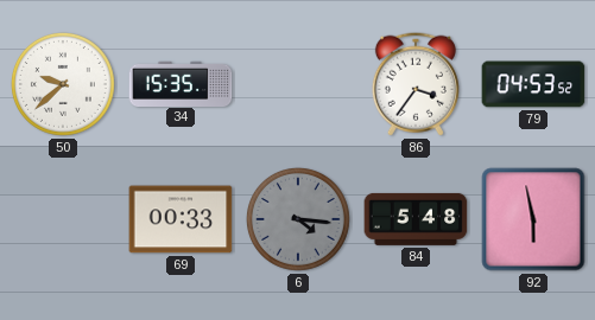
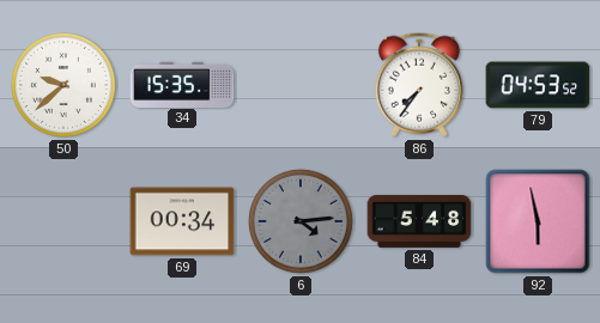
86: 3:36 -> 7:36
69: 00:33 -> 00:34
6: 4:16 -> 4:14
